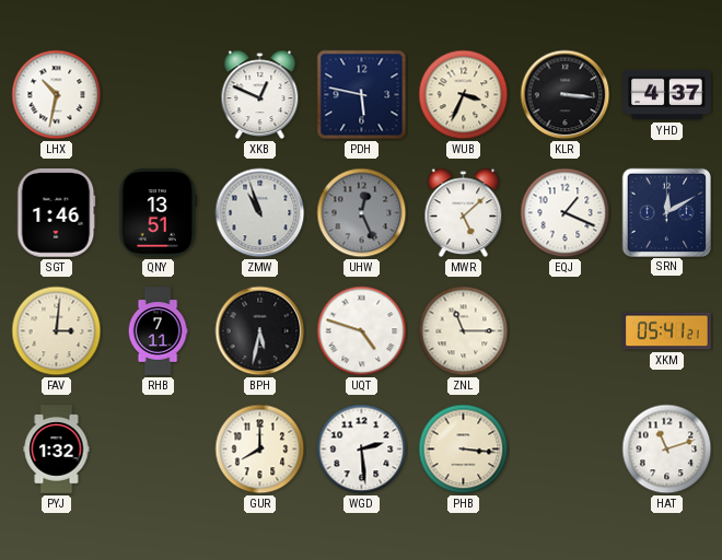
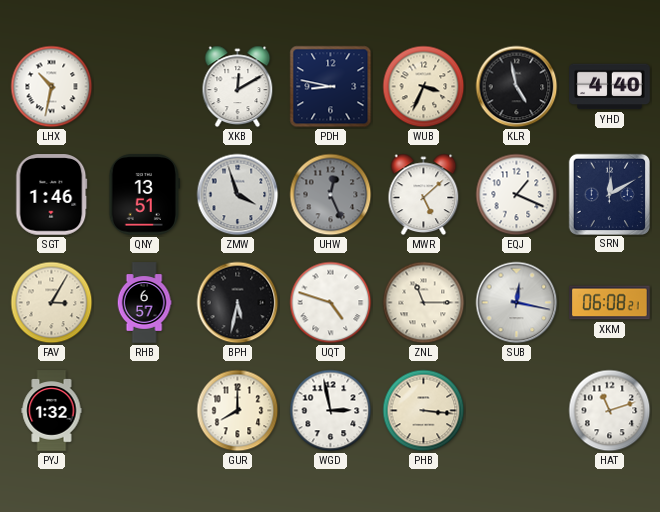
XKB: 12:49 -> 12:10
PDH: 5:47 -> 8:47
KLR: 3:16 -> 4:58
YHD: 4:37 -> 4:40
ZMW: 10:57 -> 3:57
FAV: 3:01 -> 3:05
RHB: 7:11 -> 6:57
SUB: none -> 12:17
XKM: 05:41 -> 06:08
WGD: 2:29 -> 2:58
